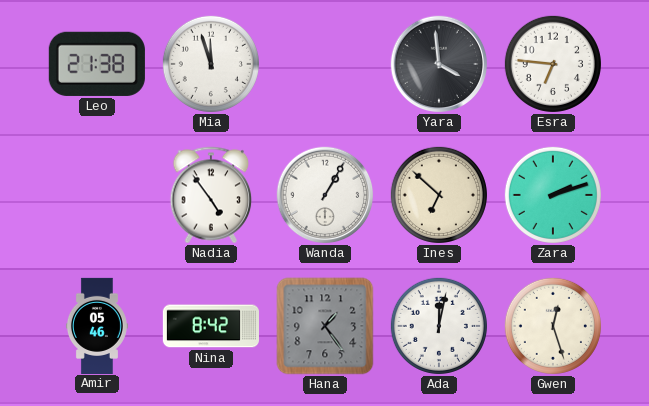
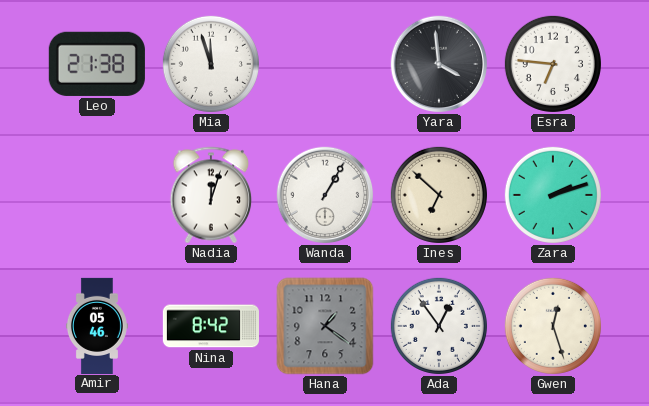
Nadia: 4:54 -> 12:03
Hana: 1:24 -> 1:21
Ada: 12:02 -> 12:54
